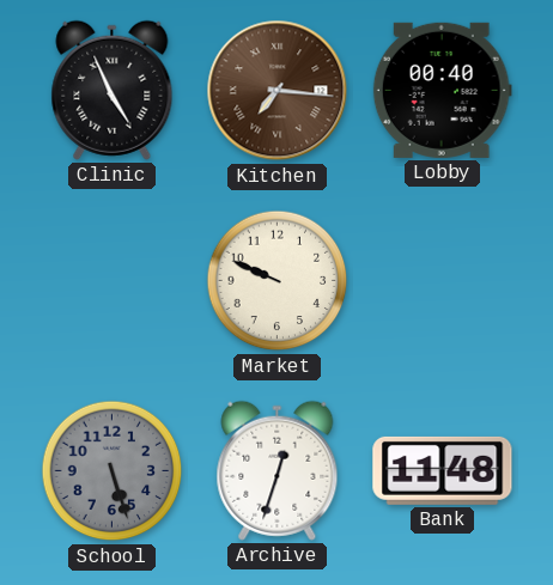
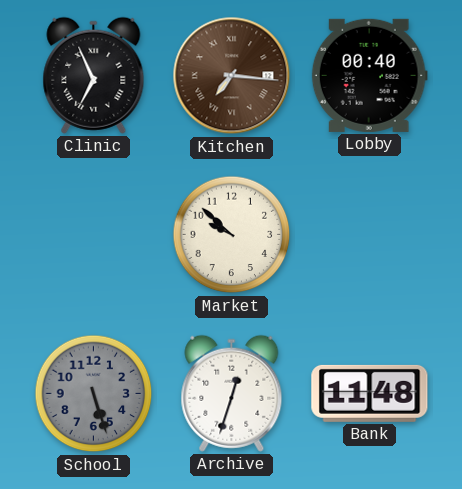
Clinic: 4:56 -> 6:56
Market: 9:49 -> 9:52
